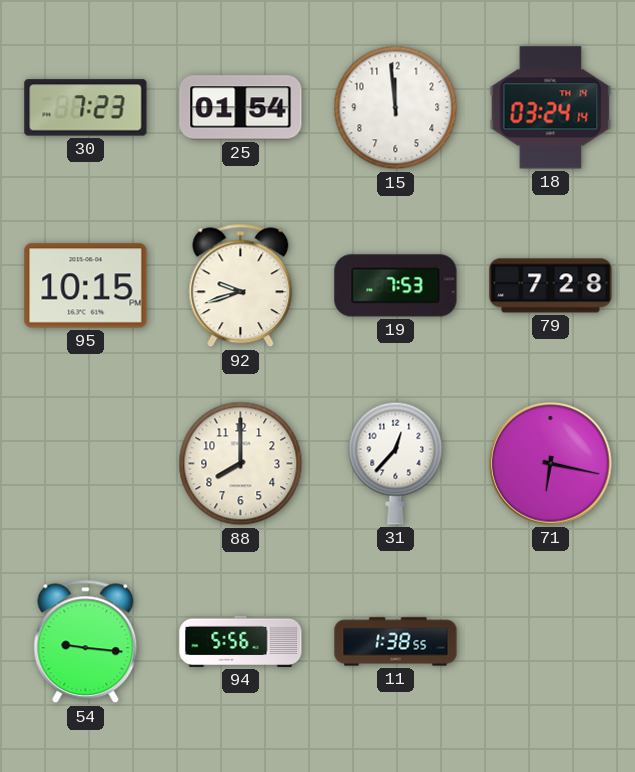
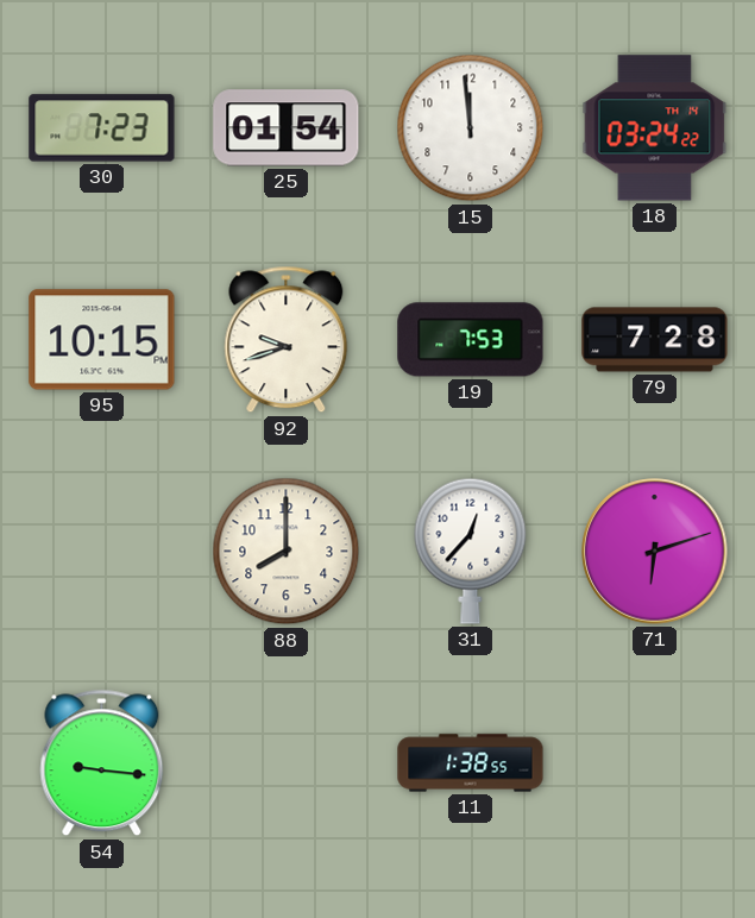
18: 03:24:14 -> 03:24:22
71: 6:17 -> 6:12
94: 5:56 -> none
